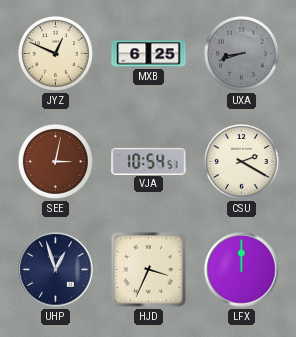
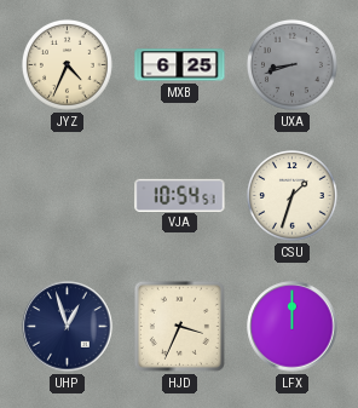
JYZ: 12:49 -> 4:34
SEE: 3:02 -> none
CSU: 2:20 -> 1:33
